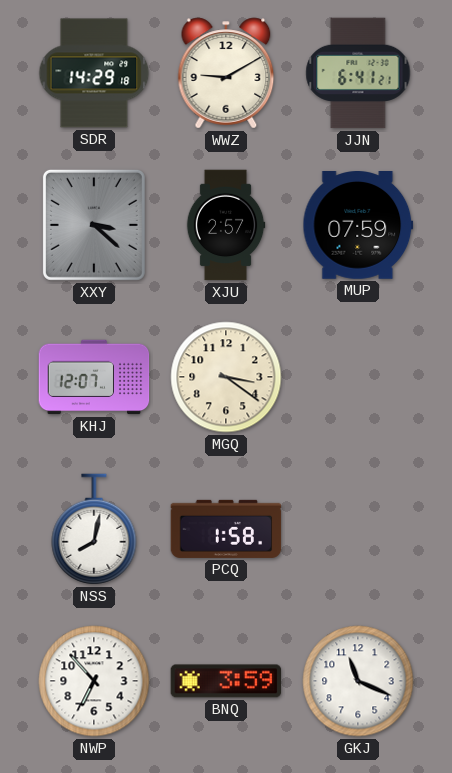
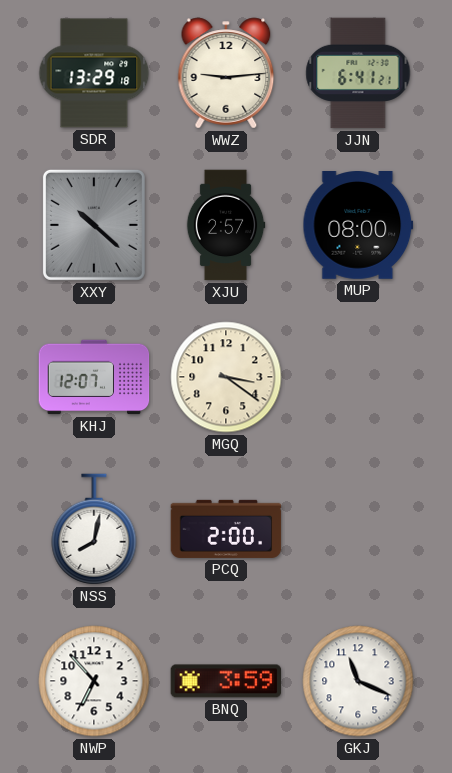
SDR: 14:29 -> 13:29
WWZ: 9:10 -> 9:14
XXY: 3:22 -> 10:22
MUP: 07:59 -> 08:00
PCQ: 1:58 -> 2:00
